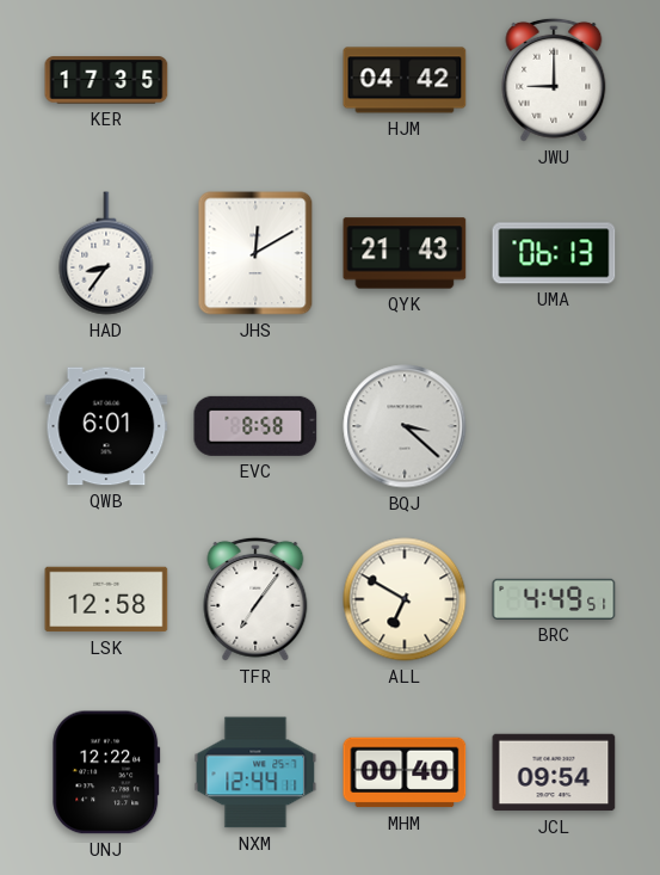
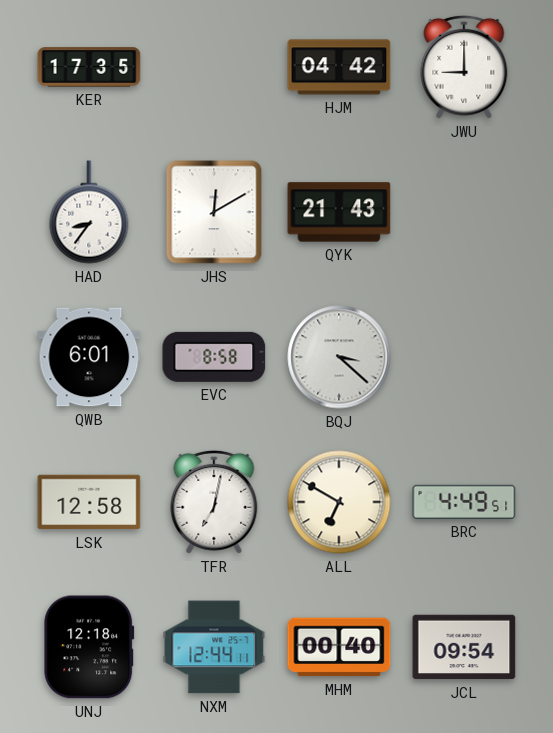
UMA: 06:13 -> none
TFR: 7:06 -> 7:02
UNJ: 12:22 -> 12:18
